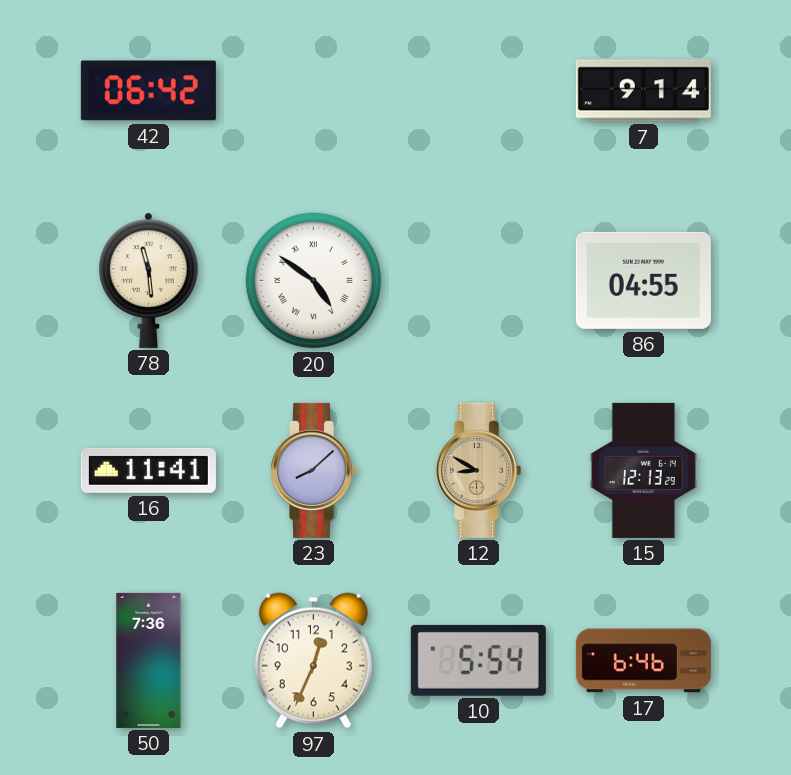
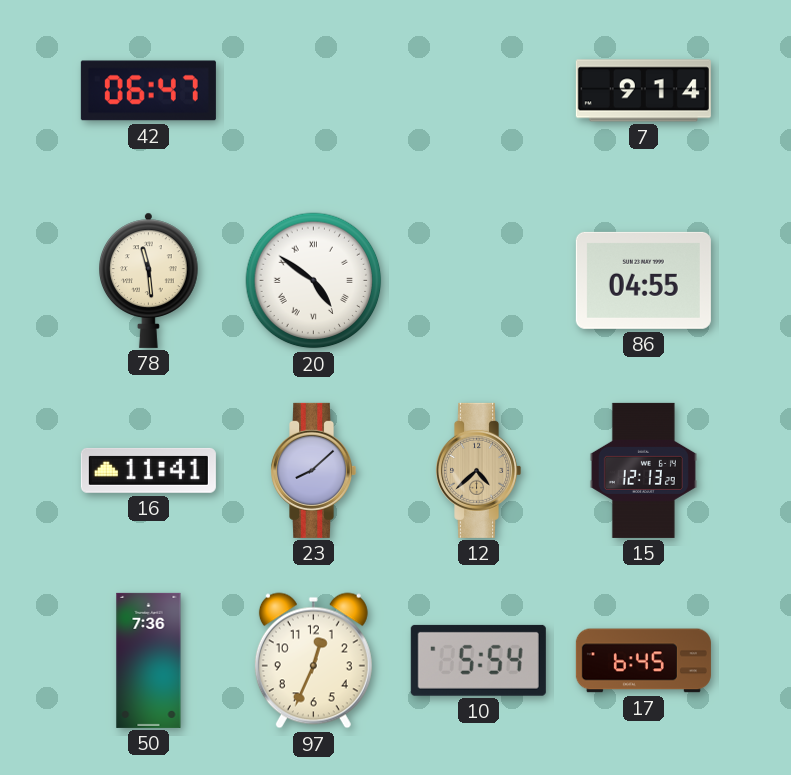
42: 06:42 -> 06:47
12: 8:50 -> 4:38
17: 6:46 -> 6:45
